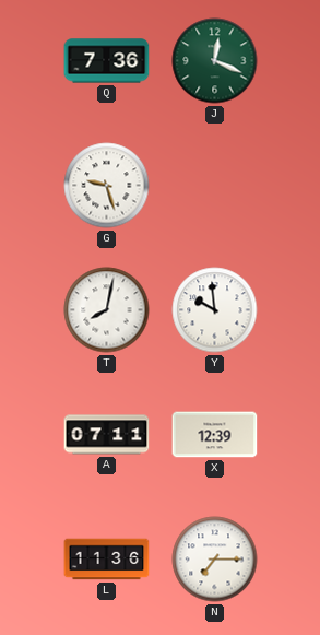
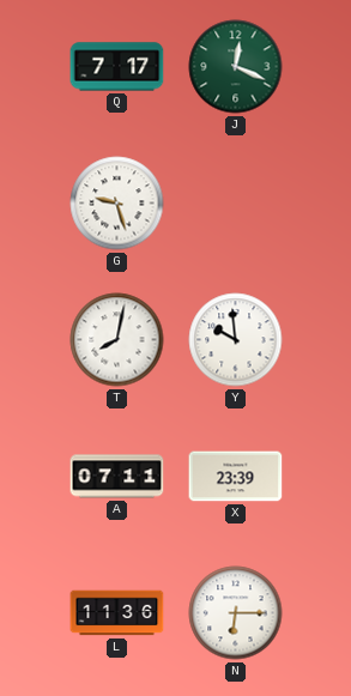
Q: 7:36 -> 7:17
X: 12:39 -> 23:39
N: 7:15 -> 6:15
